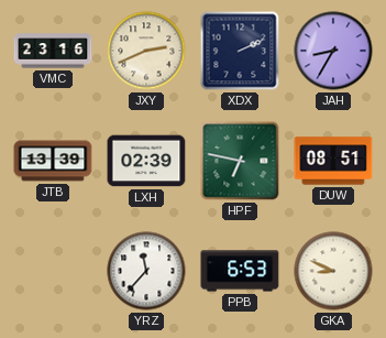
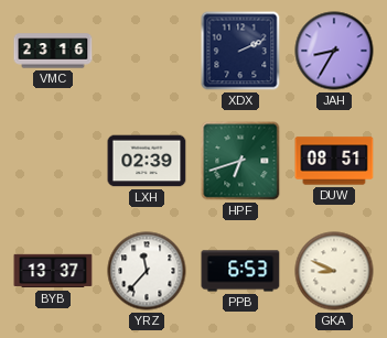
JXY: 2:41 -> none
JTB: 13:39 -> none
HPF: 6:47 -> 6:42
BYB: none -> 13:37
